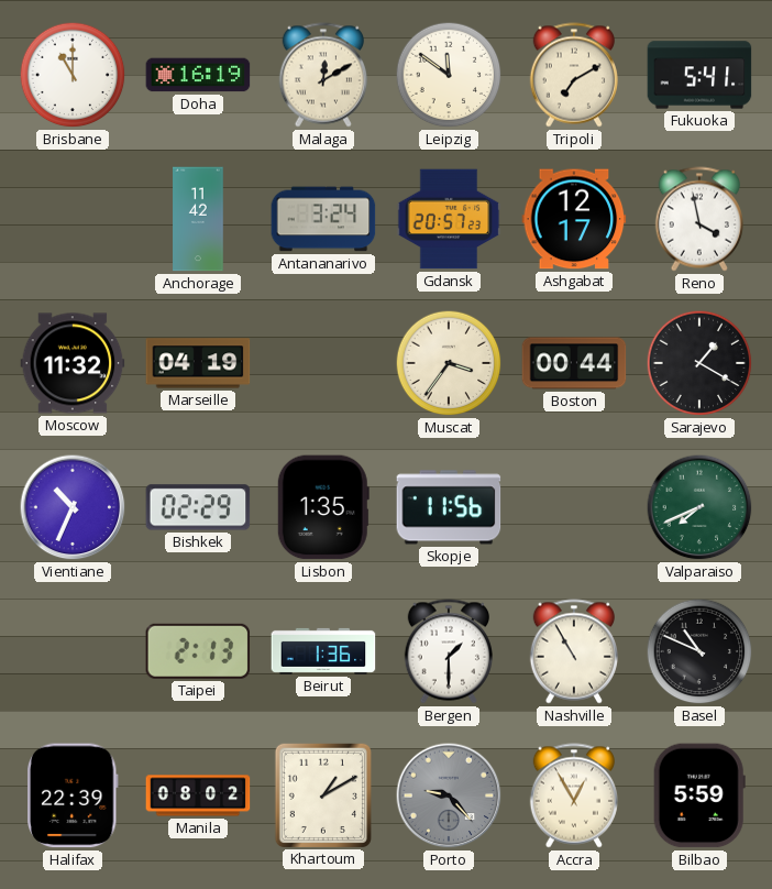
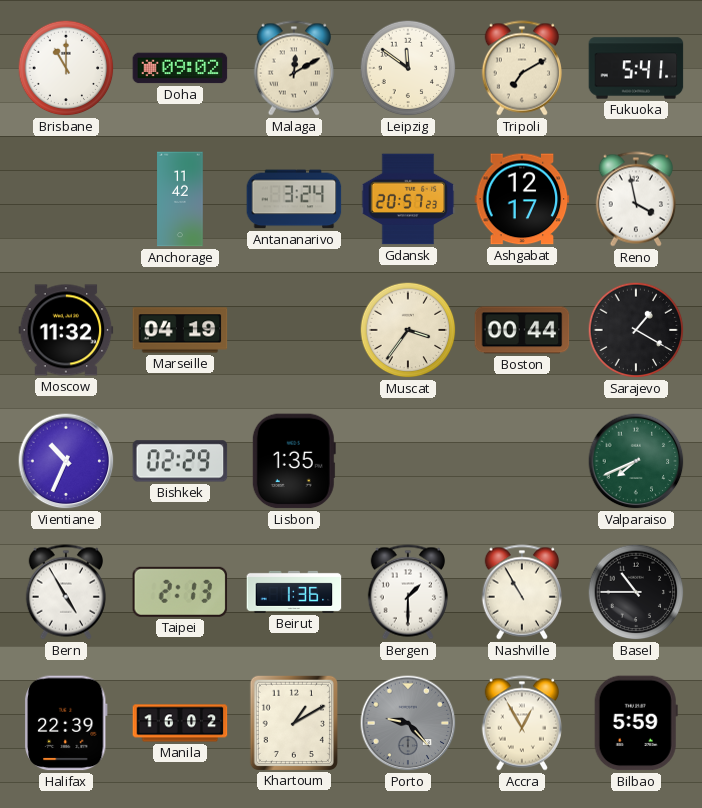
Doha: 16:19 -> 09:02
Skopje: 11:56 -> none
Bern: none -> 4:55
Basel: 10:49 -> 10:45
Manila: 08:02 -> 16:02
